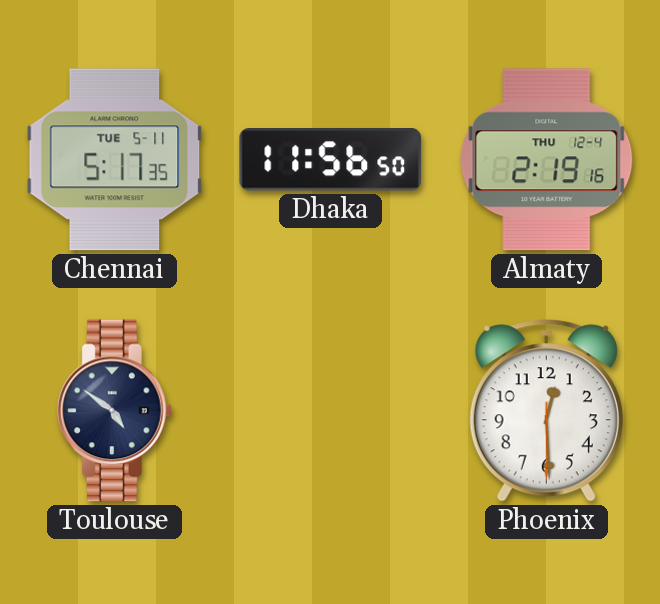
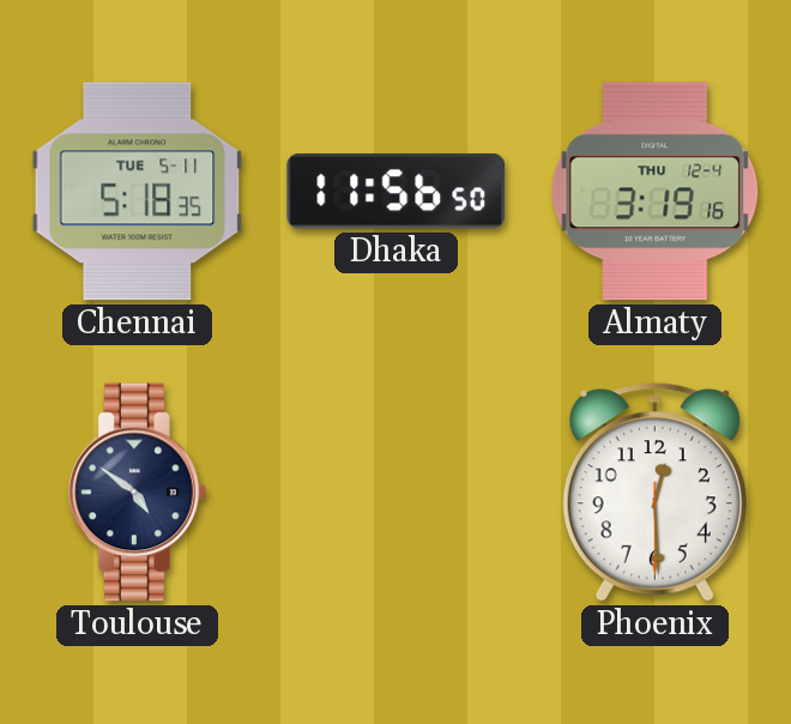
Chennai: 5:17 -> 5:18
Almaty: 2:19 -> 3:19
